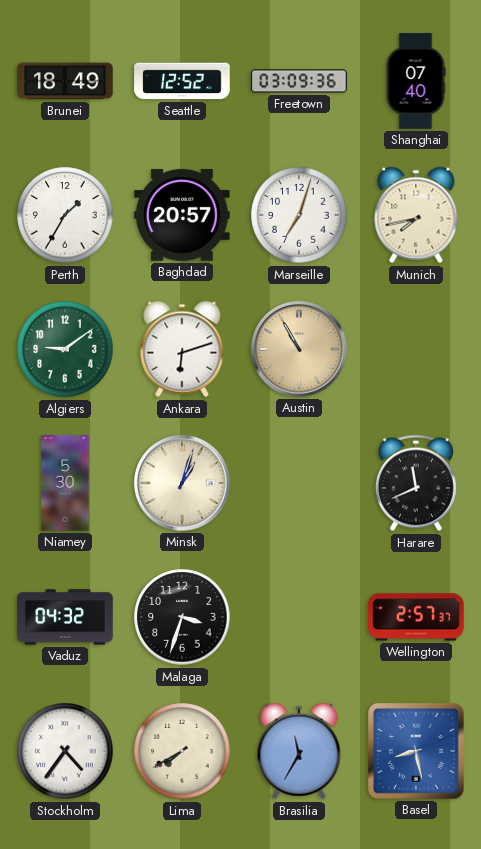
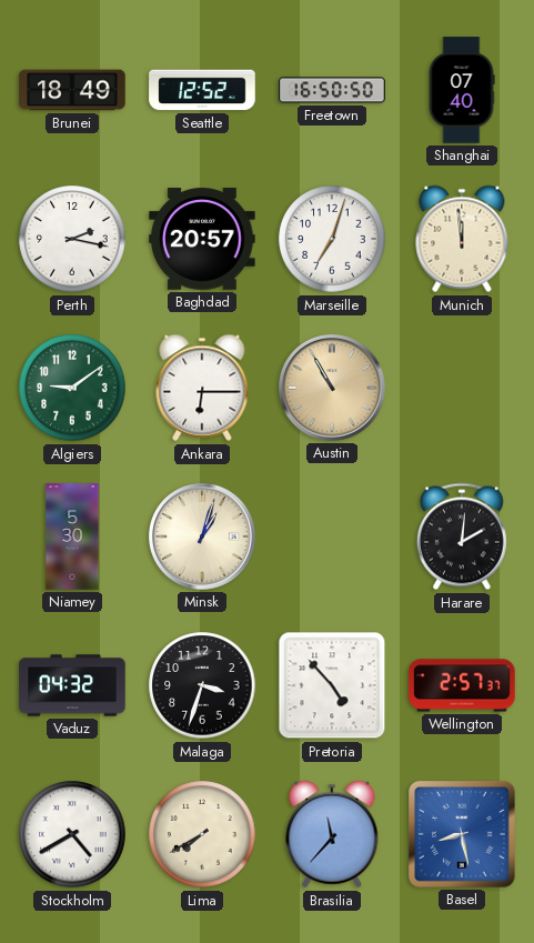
Freetown: 03:09 -> 16:50
Perth: 1:35 -> 2:17
Munich: 7:43 -> 11:59
Ankara: 6:12 -> 6:15
Harare: 11:41 -> 2:01
Pretoria: none -> 4:53
Stockholm: 4:36 -> 4:40
Brasilia: 11:35 -> 11:37
